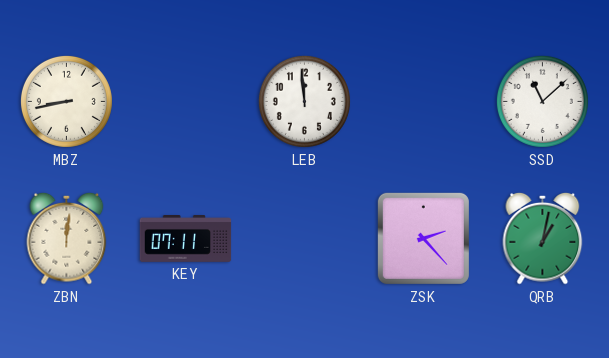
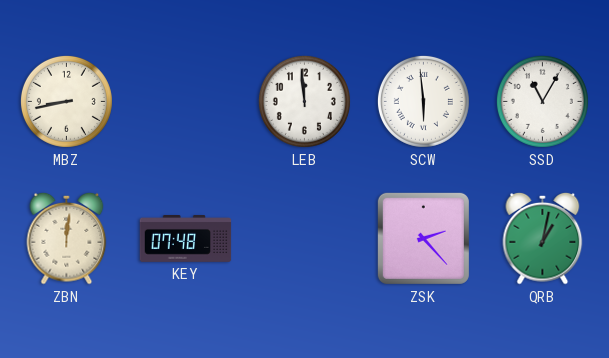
SCW: none -> 5:59
SSD: 11:08 -> 11:05
KEY: 07:11 -> 07:48
